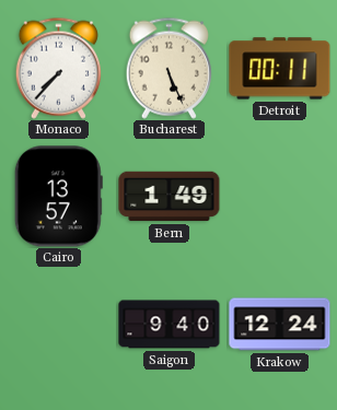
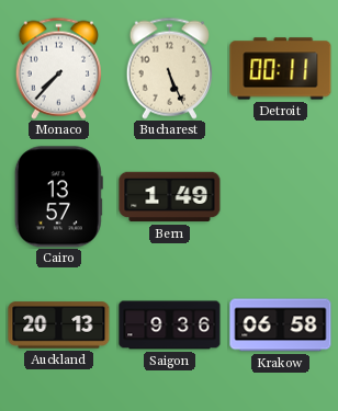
Auckland: none -> 20:13
Saigon: 9:40 -> 9:36
Krakow: 12:24 -> 06:58
